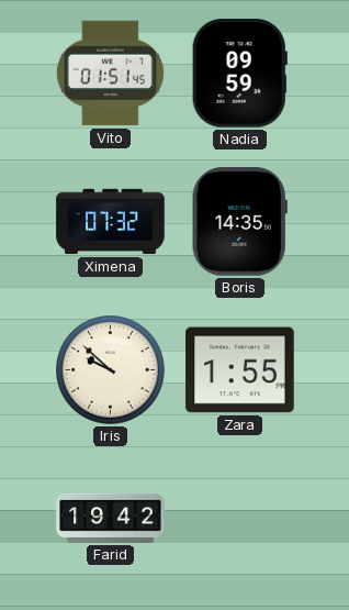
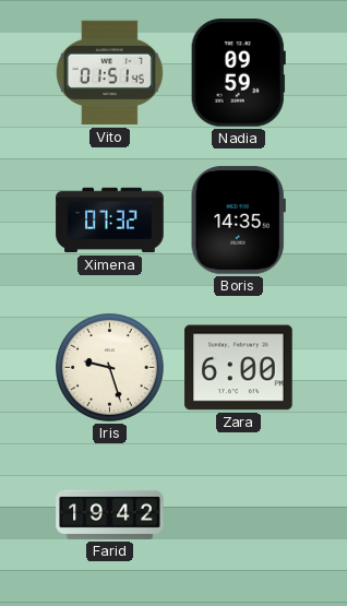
Iris: 9:52 -> 9:27
Zara: 1:55 -> 6:00
